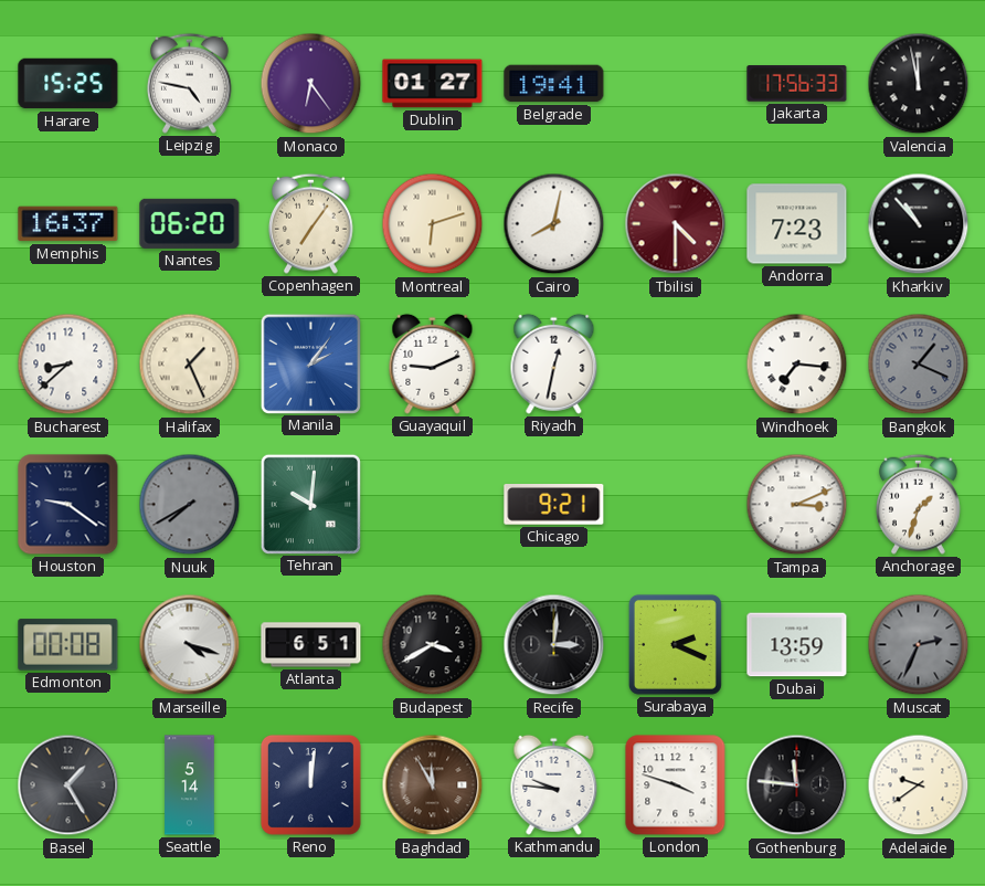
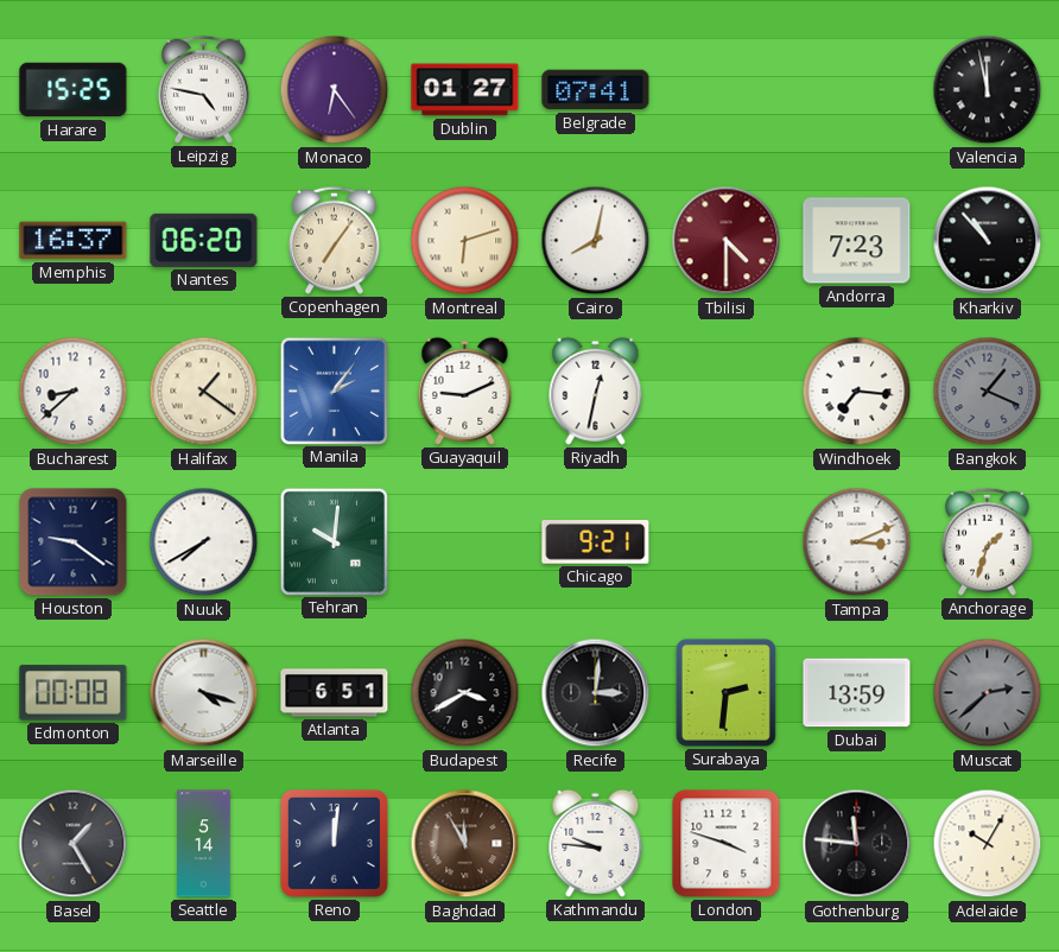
Belgrade: 19:41 -> 07:41
Jakarta: 17:56 -> none
Halifax: 1:26 -> 1:21
Nuuk dial: grey -> white
Surabaya: 2:19 -> 2:31
Muscat: 2:34 -> 2:38
Adelaide: 9:39 -> 10:05
